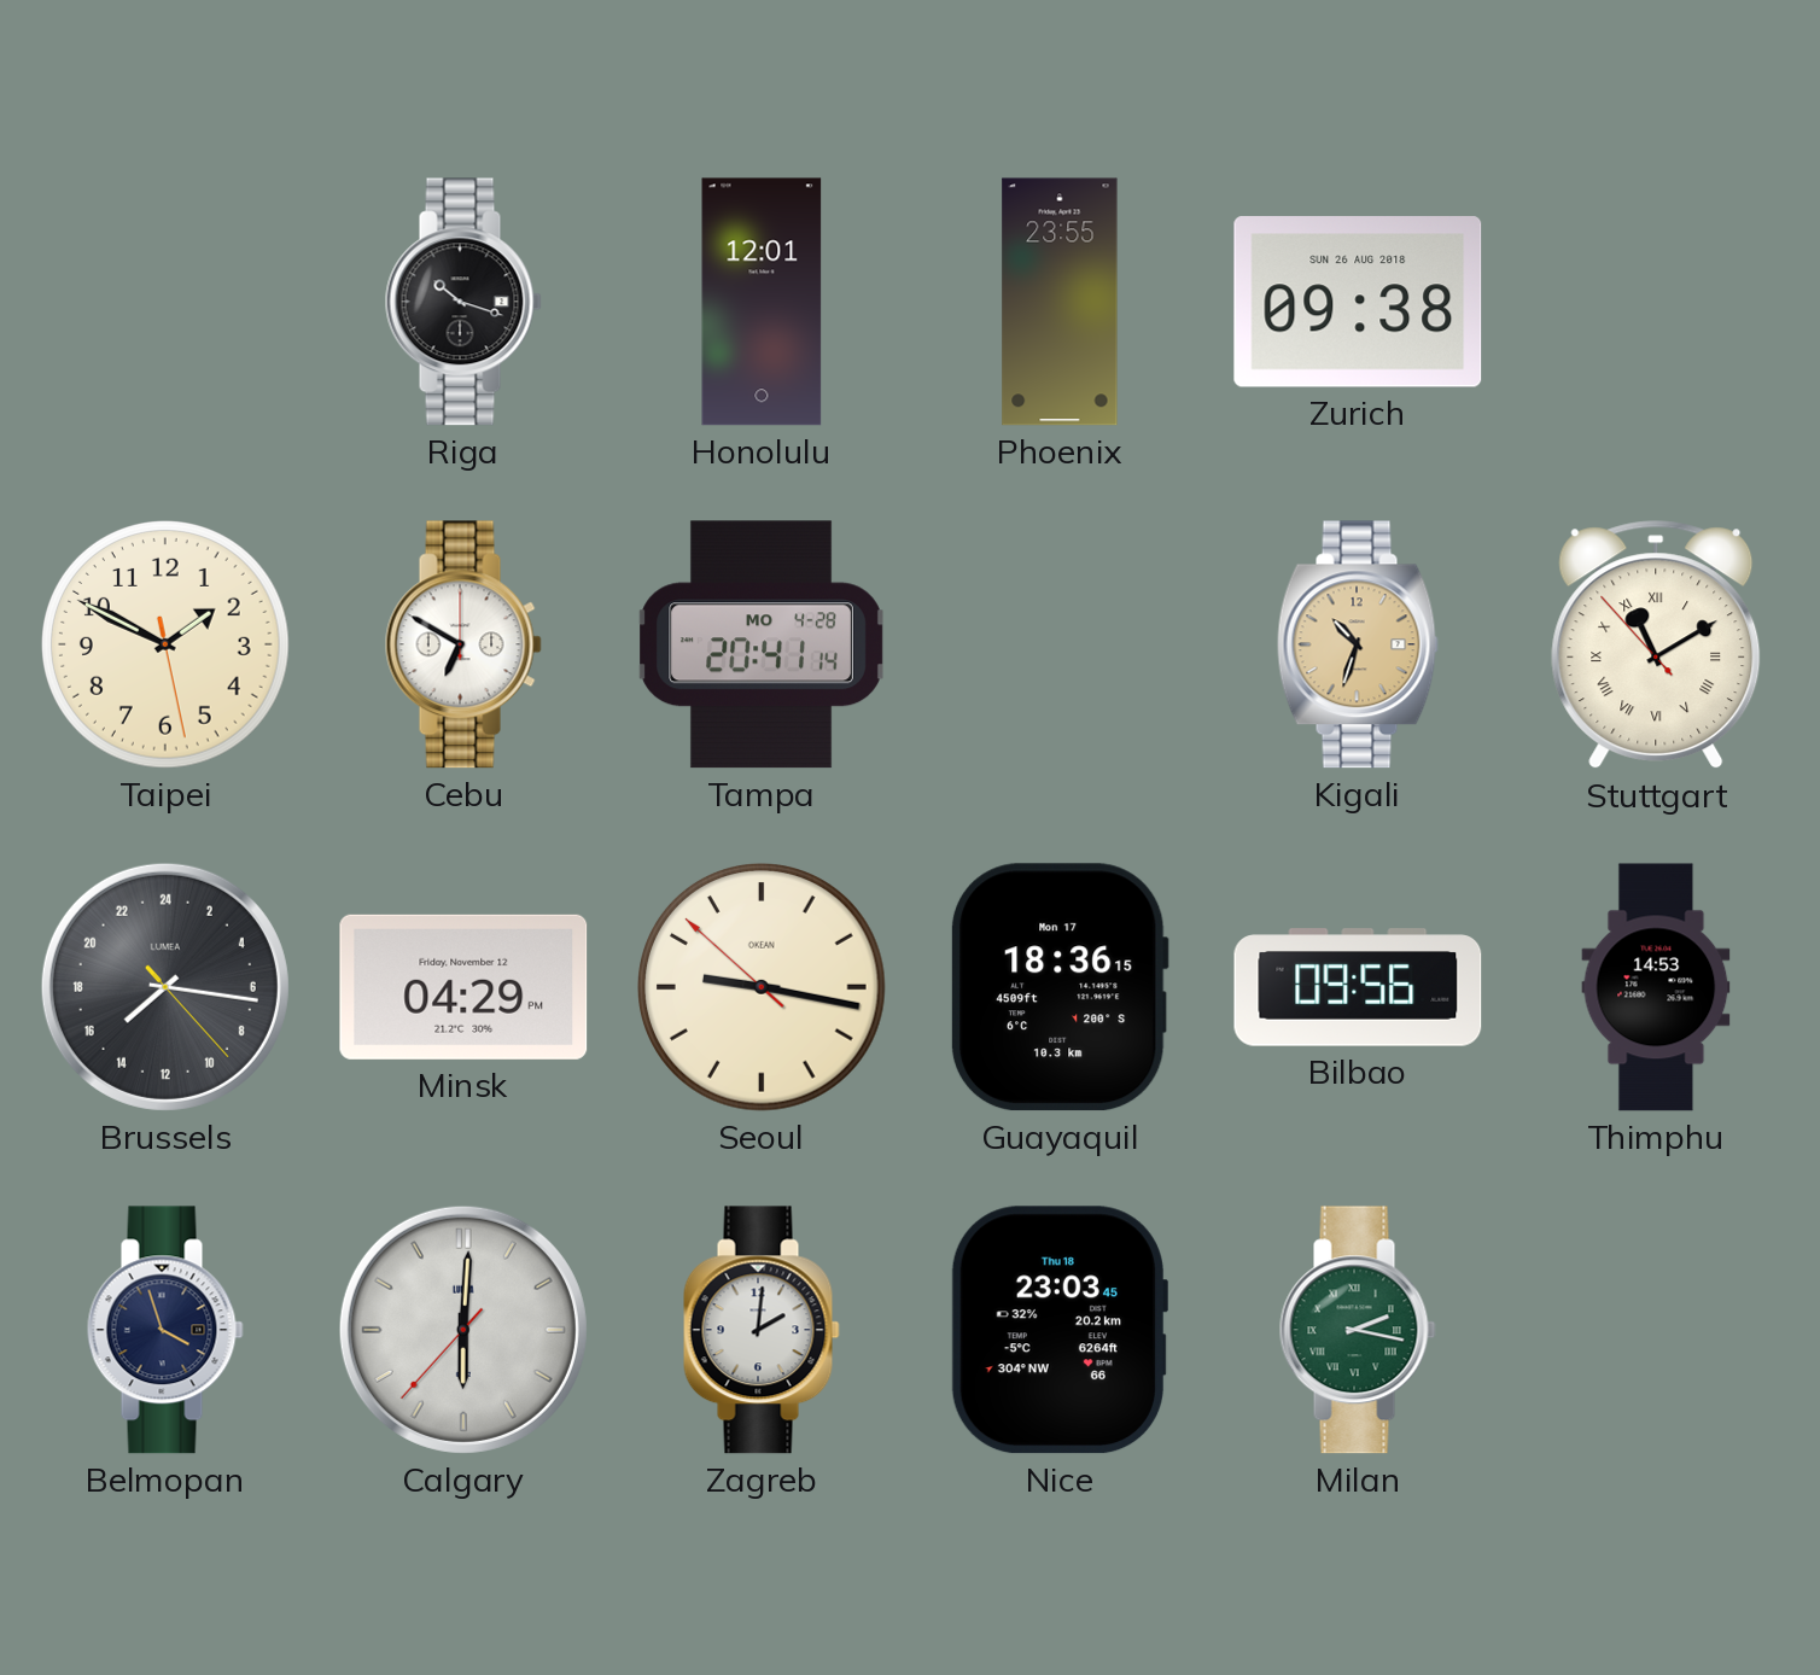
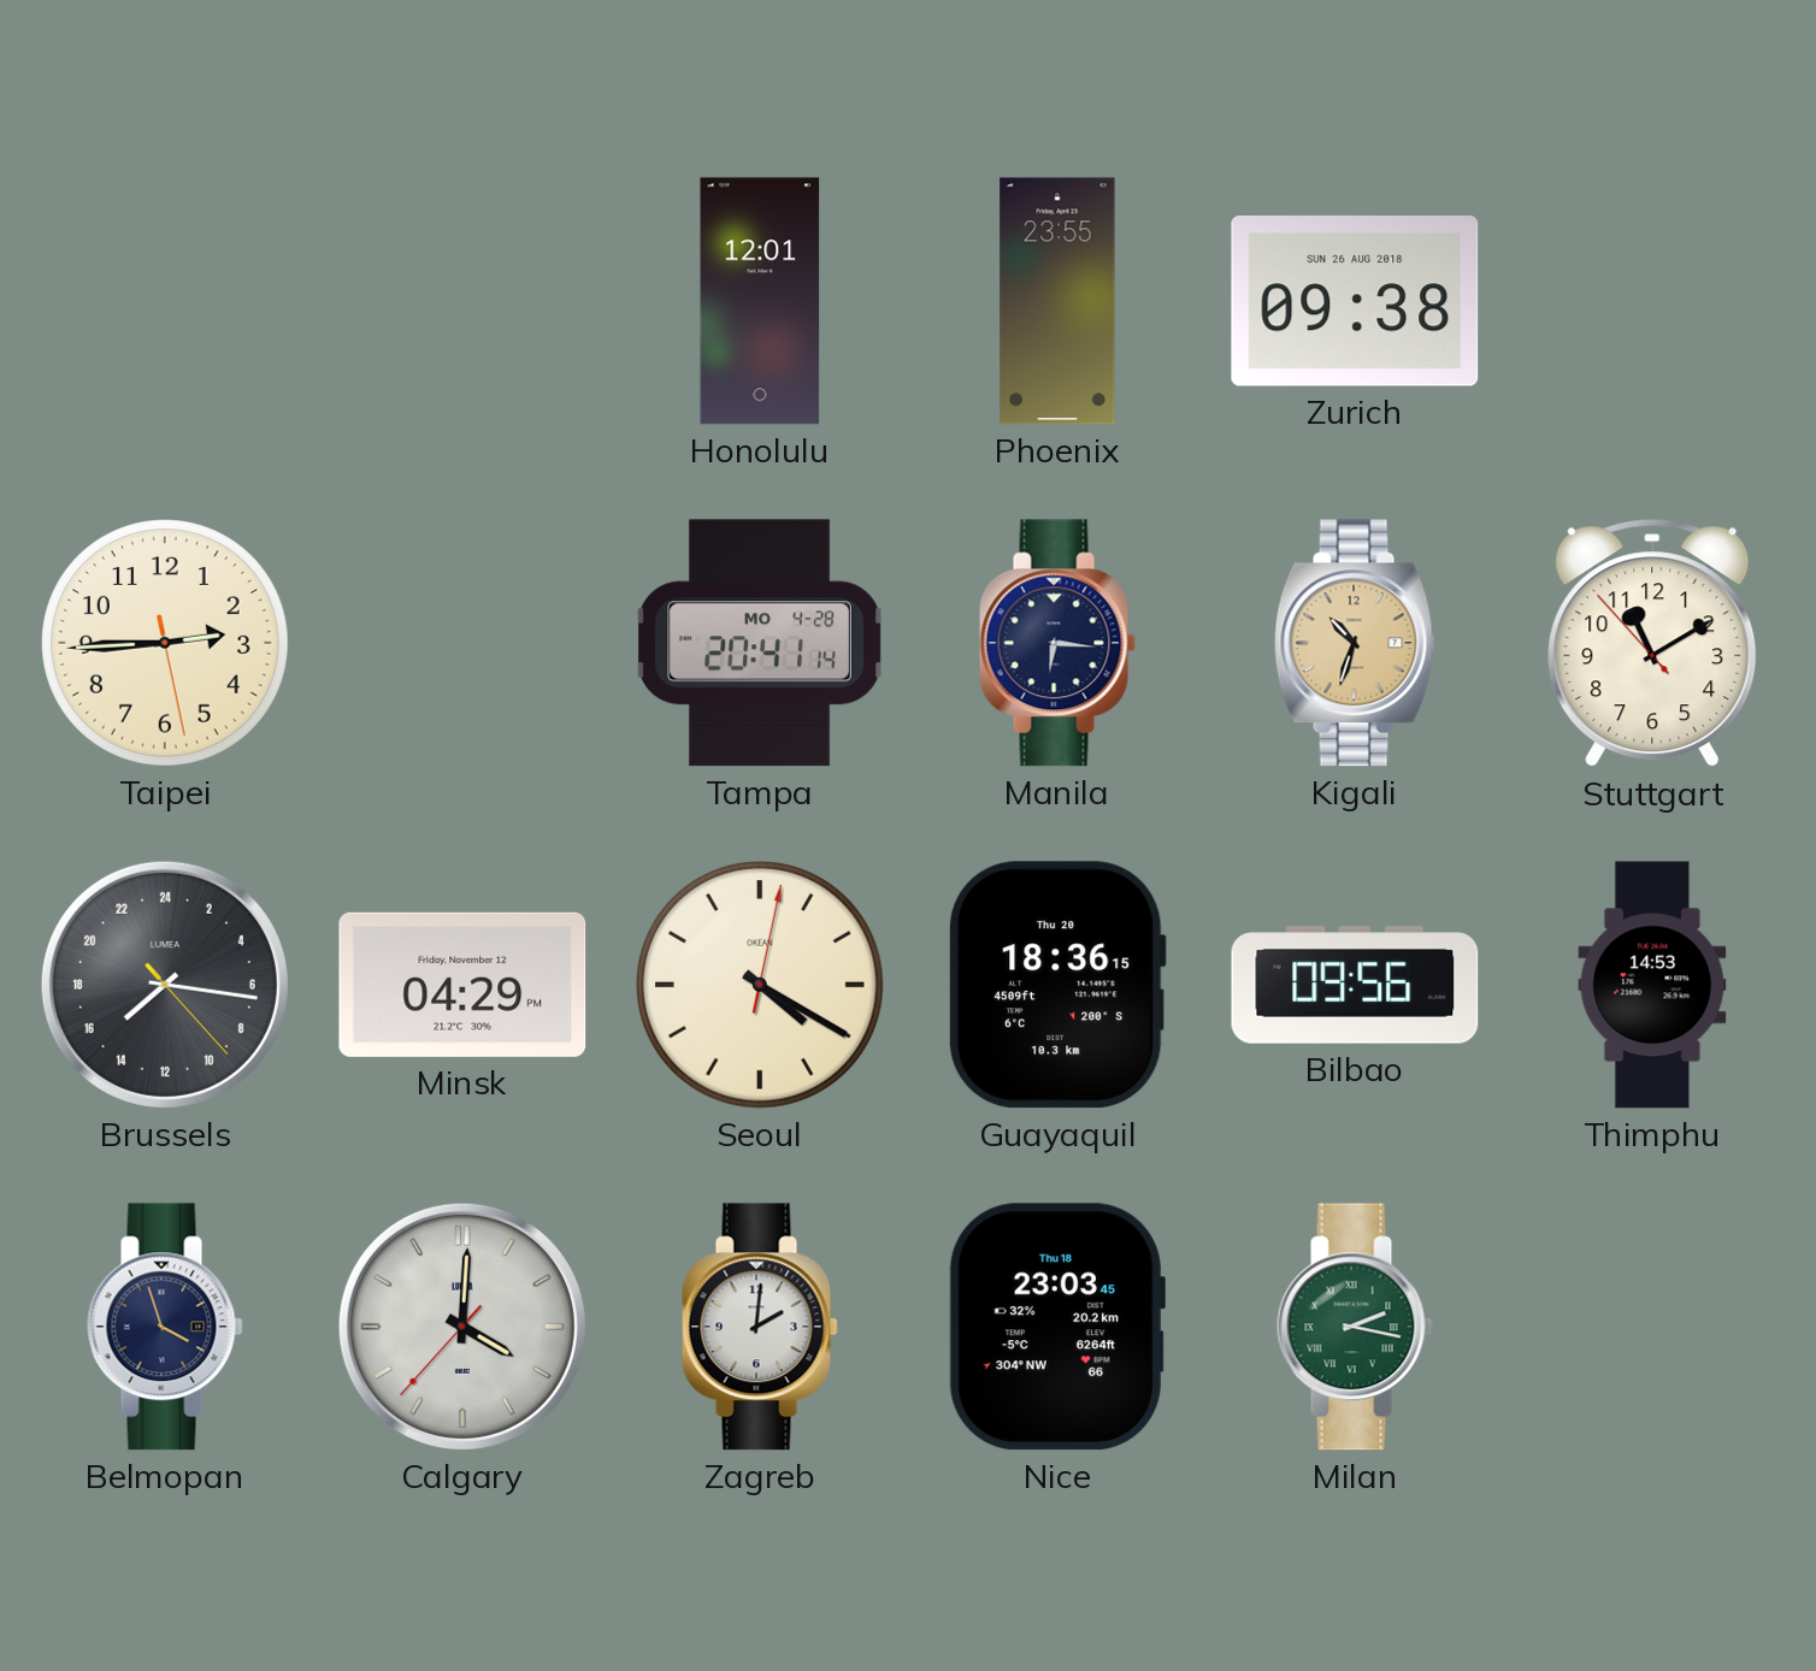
Riga: 10:18 -> none
Taipei: 1:49 -> 2:44
Cebu: 6:50 -> none
Manila: none -> 6:16
Stuttgart numerals: Roman -> Arabic
Seoul: 9:16 -> 4:20
Guayaquil date: Mon 17 -> Thu 20
Calgary: 6:00 -> 4:00
